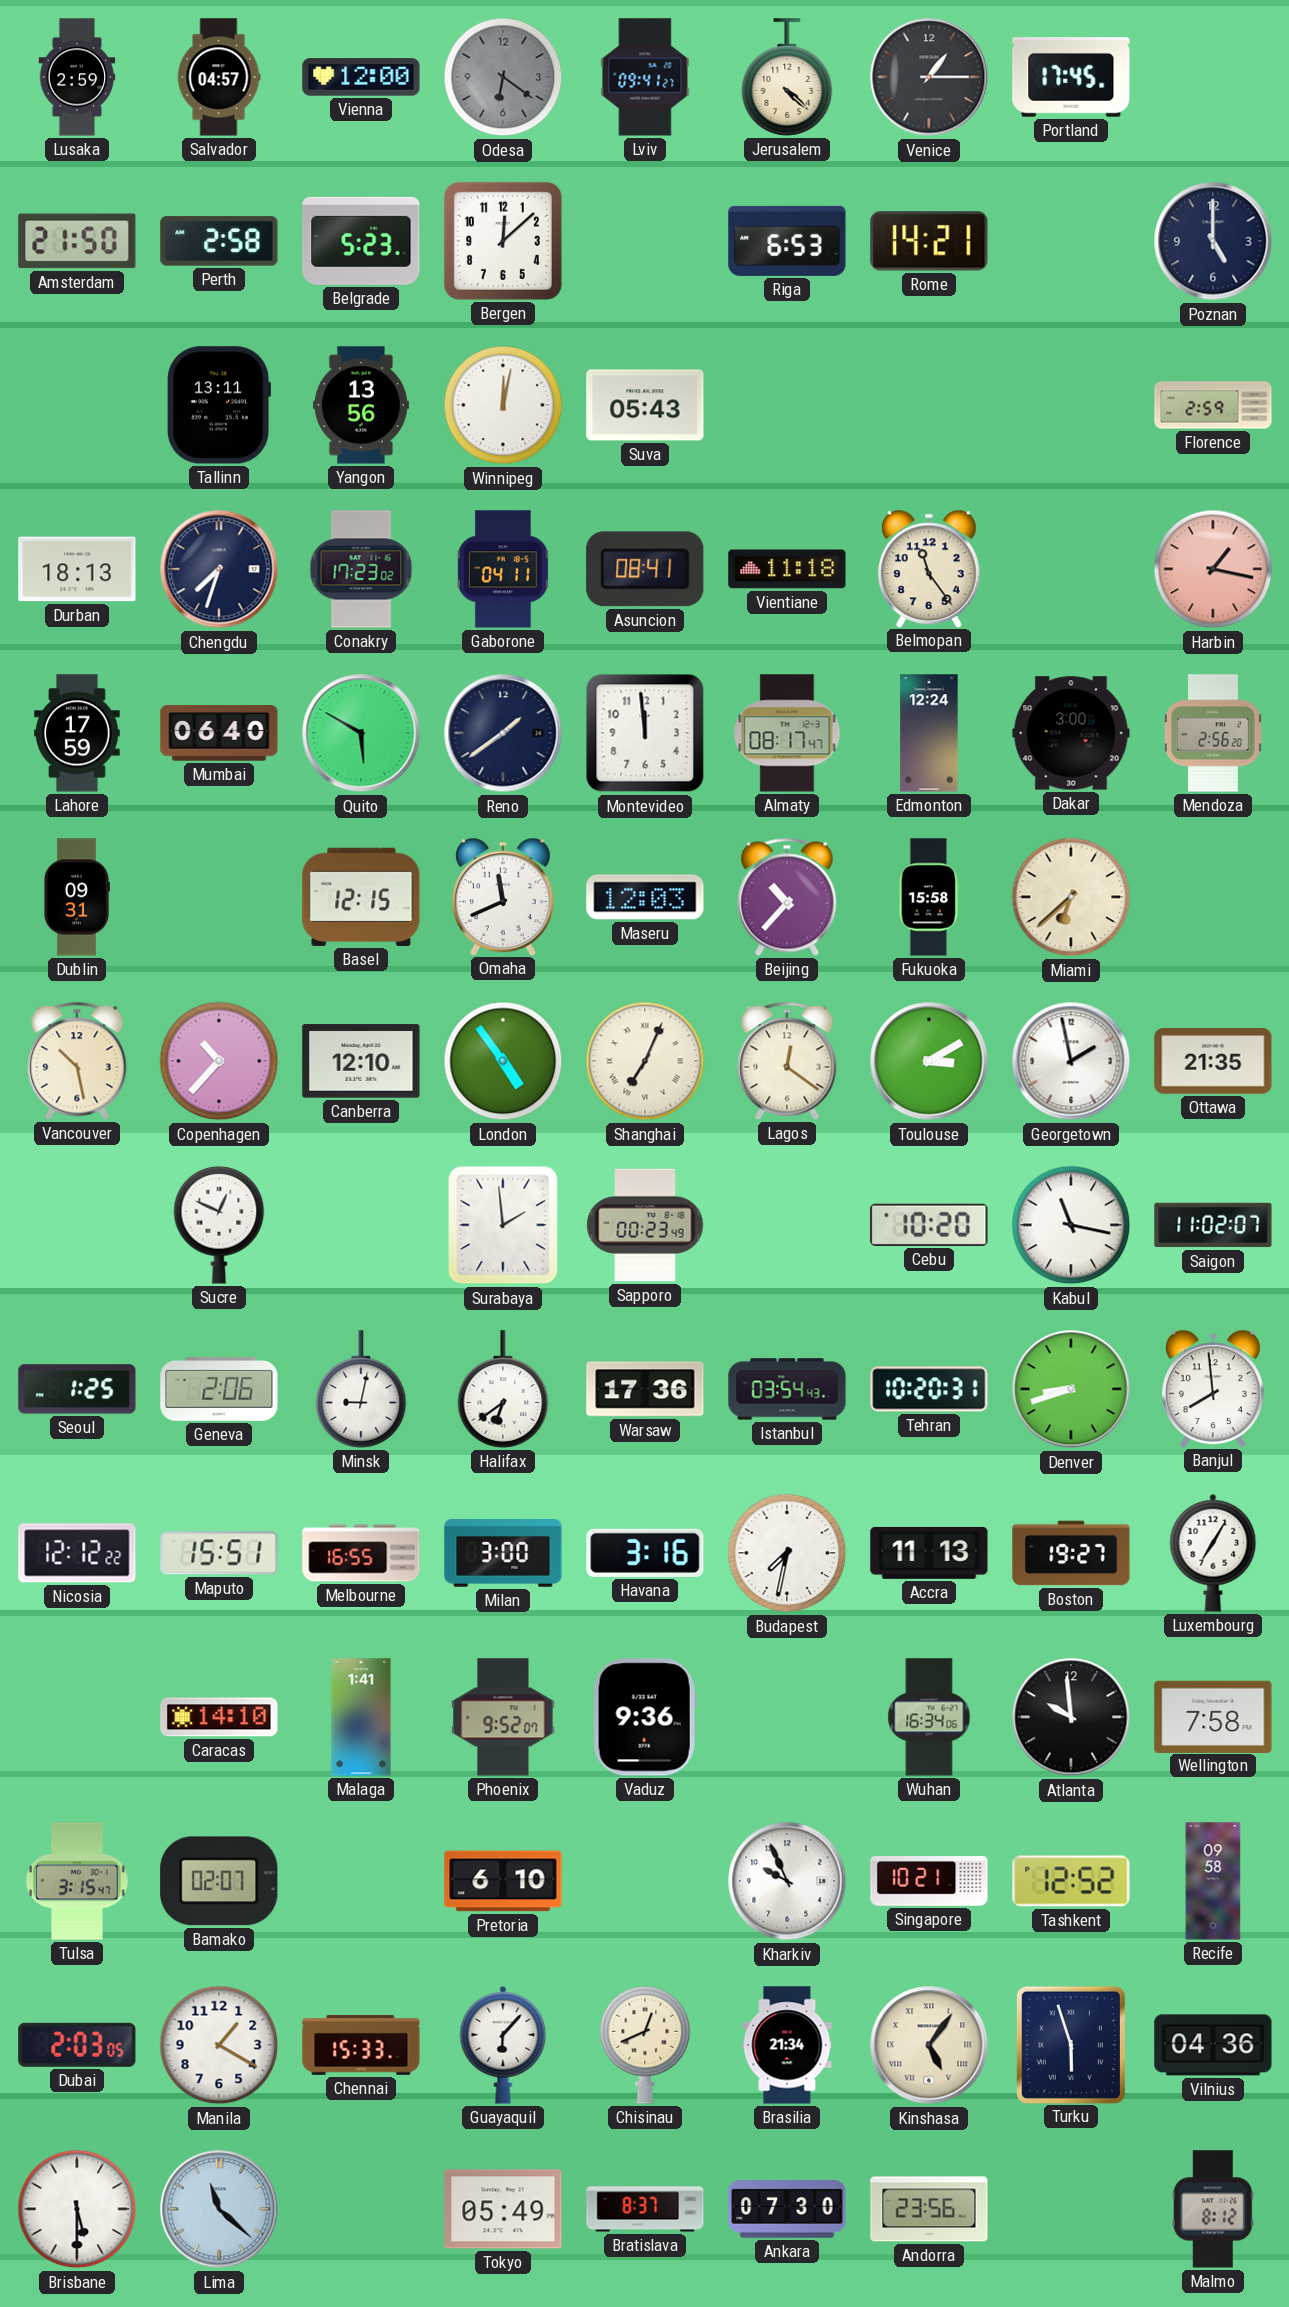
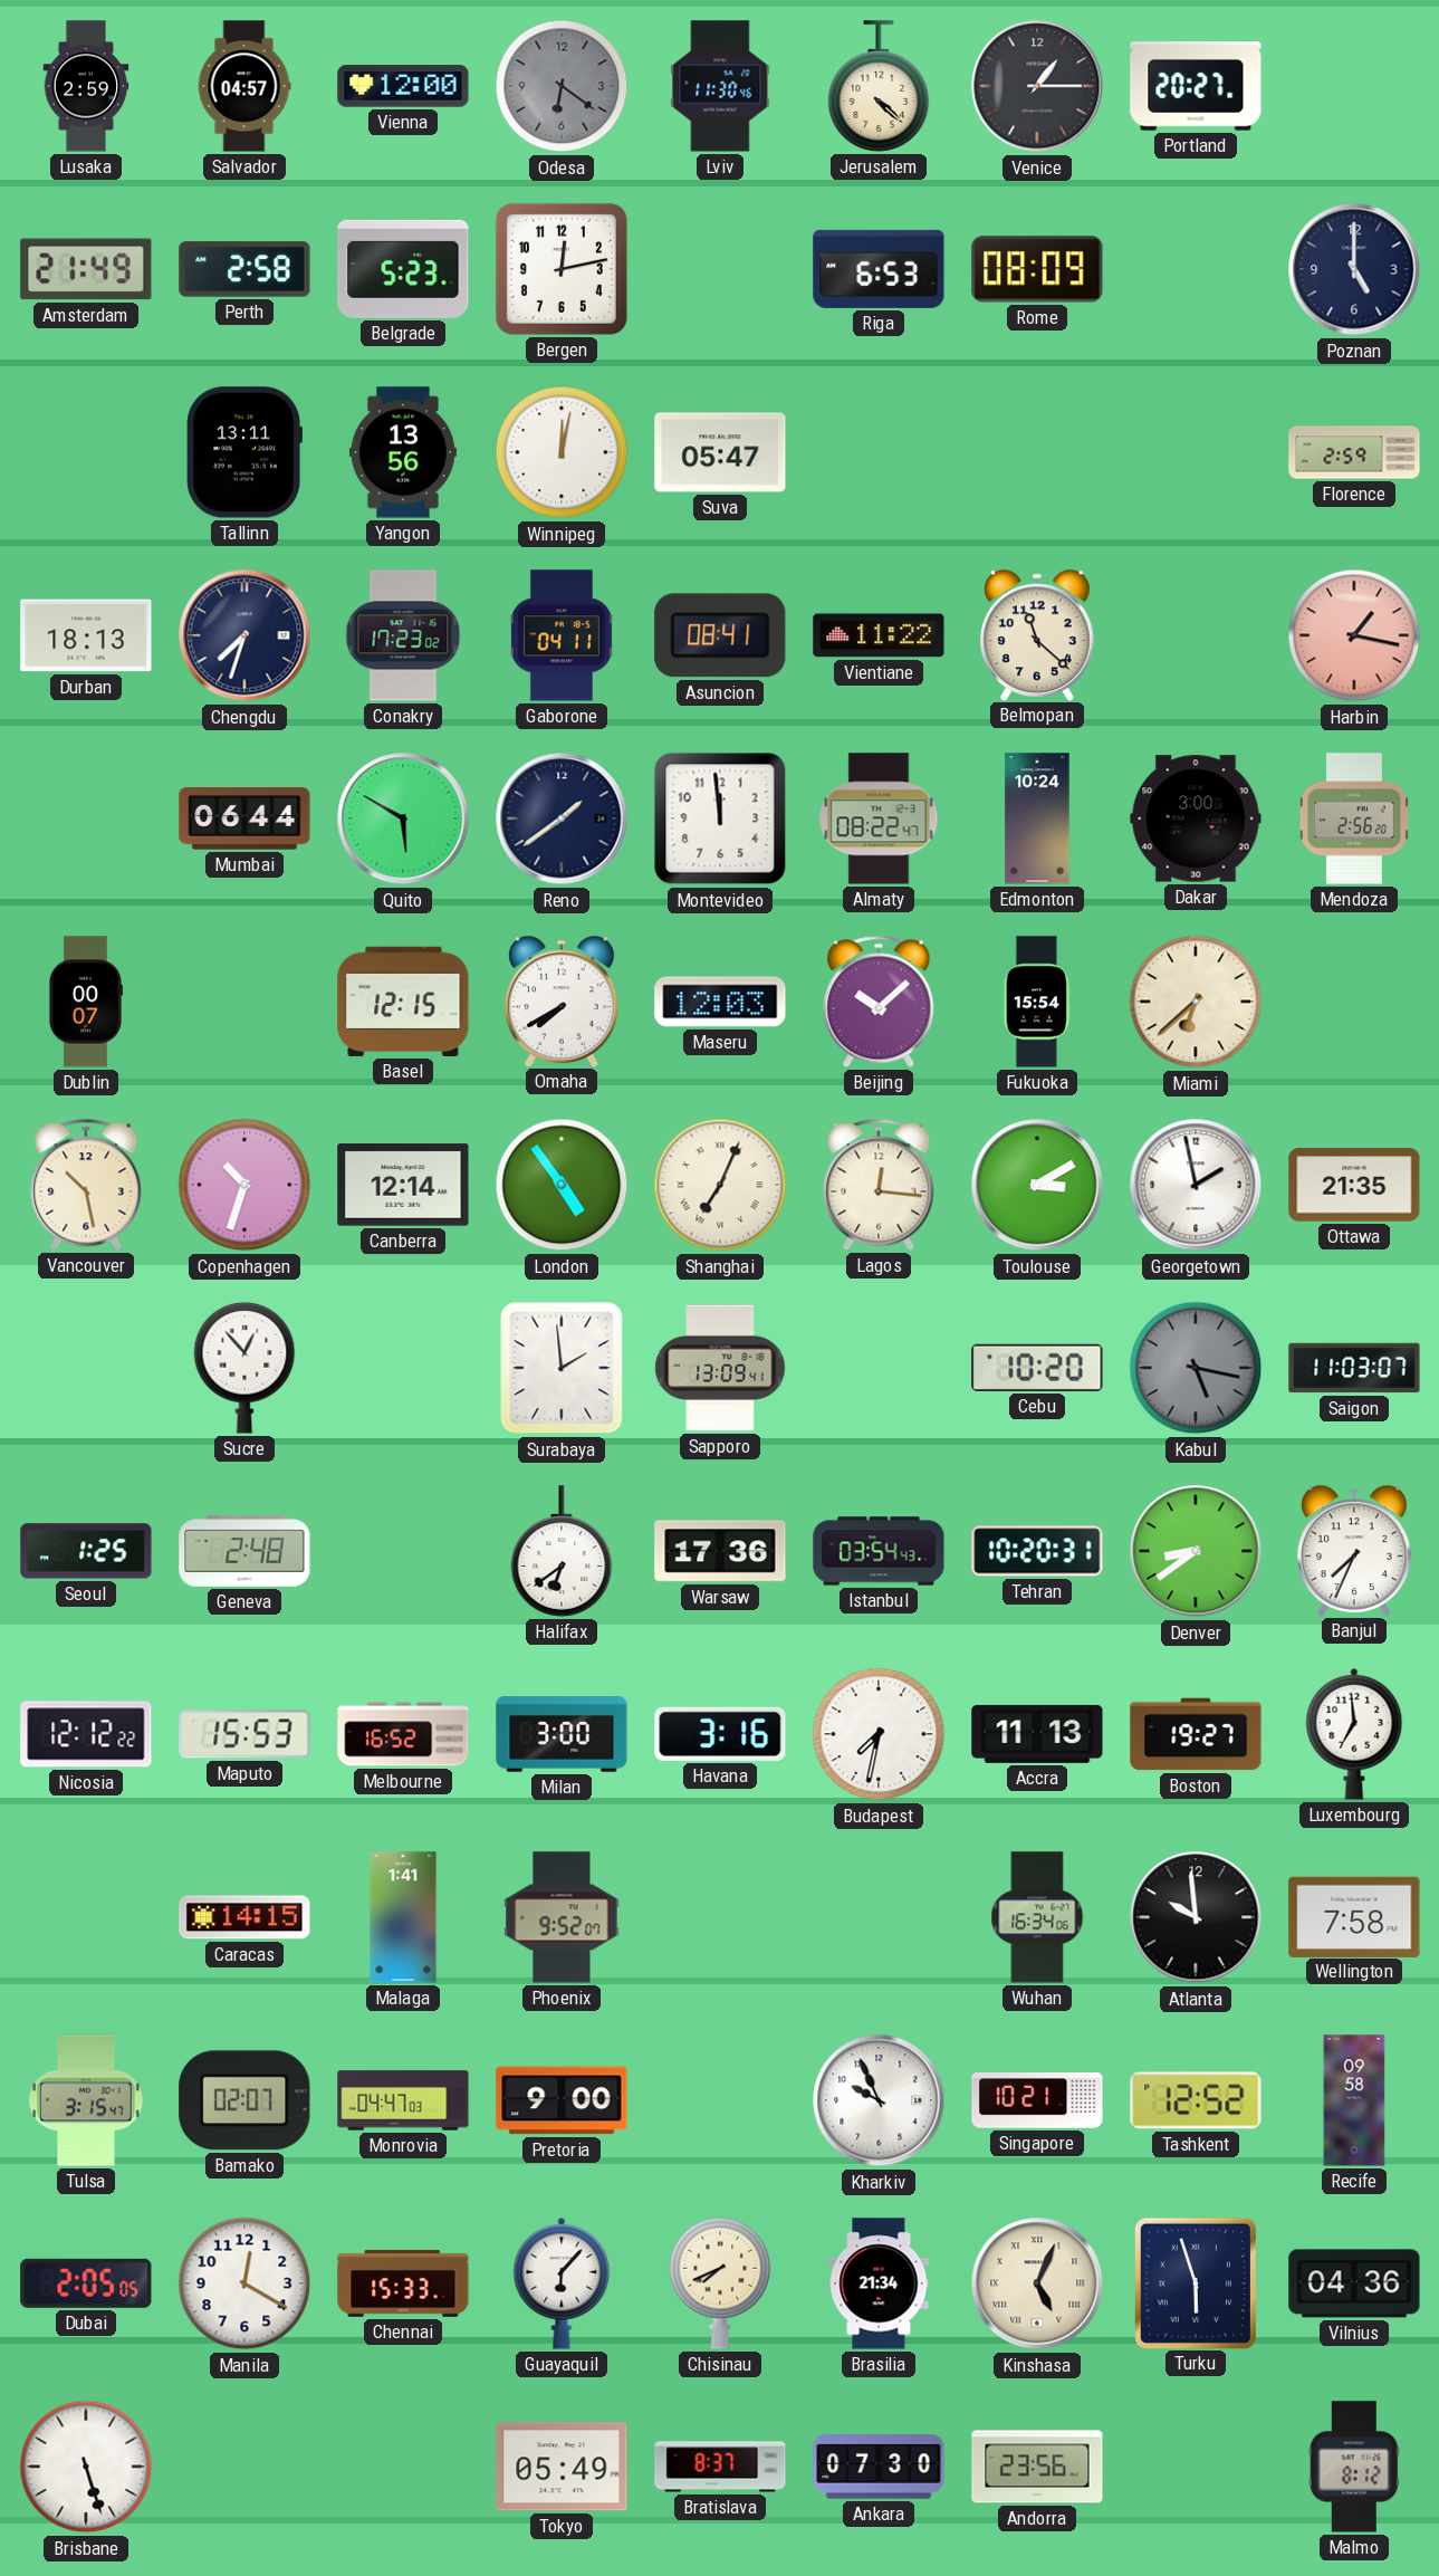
Lviv: 09:41 -> 11:30
Portland: 17:45 -> 20:27
Amsterdam: 21:50 -> 21:49
Bergen: 12:08 -> 12:13
Rome: 14:21 -> 08:09
Suva: 05:43 -> 05:47
Vientiane: 11:18 -> 11:22
Belmopan: 11:24 -> 11:22
Lahore: 17:59 -> none
Mumbai: 06:40 -> 06:44
Almaty: 08:17 -> 08:22
Edmonton: 12:24 -> 10:24
Dublin: 09:31 -> 00:07
Omaha: 11:41 -> 7:40
Beijing: 10:37 -> 10:08
Fukuoka: 15:58 -> 15:54
Copenhagen: 10:37 -> 10:33
Canberra: 12:10 -> 12:14
Lagos: 12:21 -> 12:16
Sucre: 12:49 -> 12:53
Sapporo: 00:23 -> 13:09
Kabul: 11:17 -> 5:17
Kabul dial: white -> grey
Saigon: 11:02 -> 11:03
Geneva: 2:06 -> 2:48
Minsk: 9:02 -> none
Denver: 8:42 -> 8:39
Banjul: 7:59 -> 7:34
Maputo: 15:51 -> 15:53
Melbourne: 16:55 -> 16:52
Luxembourg: 7:05 -> 6:59
Caracas: 14:10 -> 14:15
Vaduz: 9:36 -> none
Monrovia: none -> 04:47
Pretoria: 6:10 -> 9:00
Dubai: 2:03 -> 2:05
Manila: 1:20 -> 12:20
Chisinau: 12:41 -> 7:41
Kinshasa: 5:06 -> 5:04
Brisbane: 5:30 -> 5:27
Lima: 11:22 -> none
